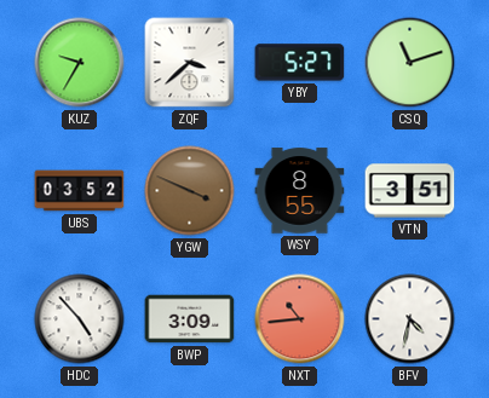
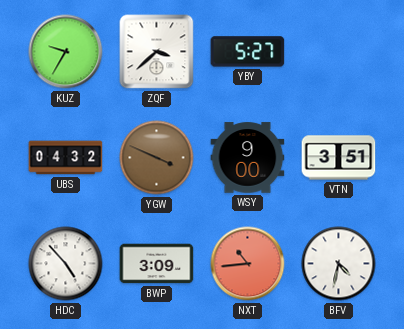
CSQ: 11:12 -> none
UBS: 03:52 -> 04:32
WSY: 8:55 -> 9:00
